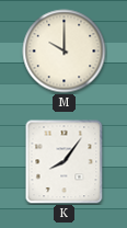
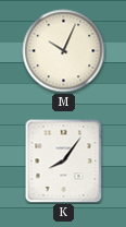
M: 10:00 -> 10:04
